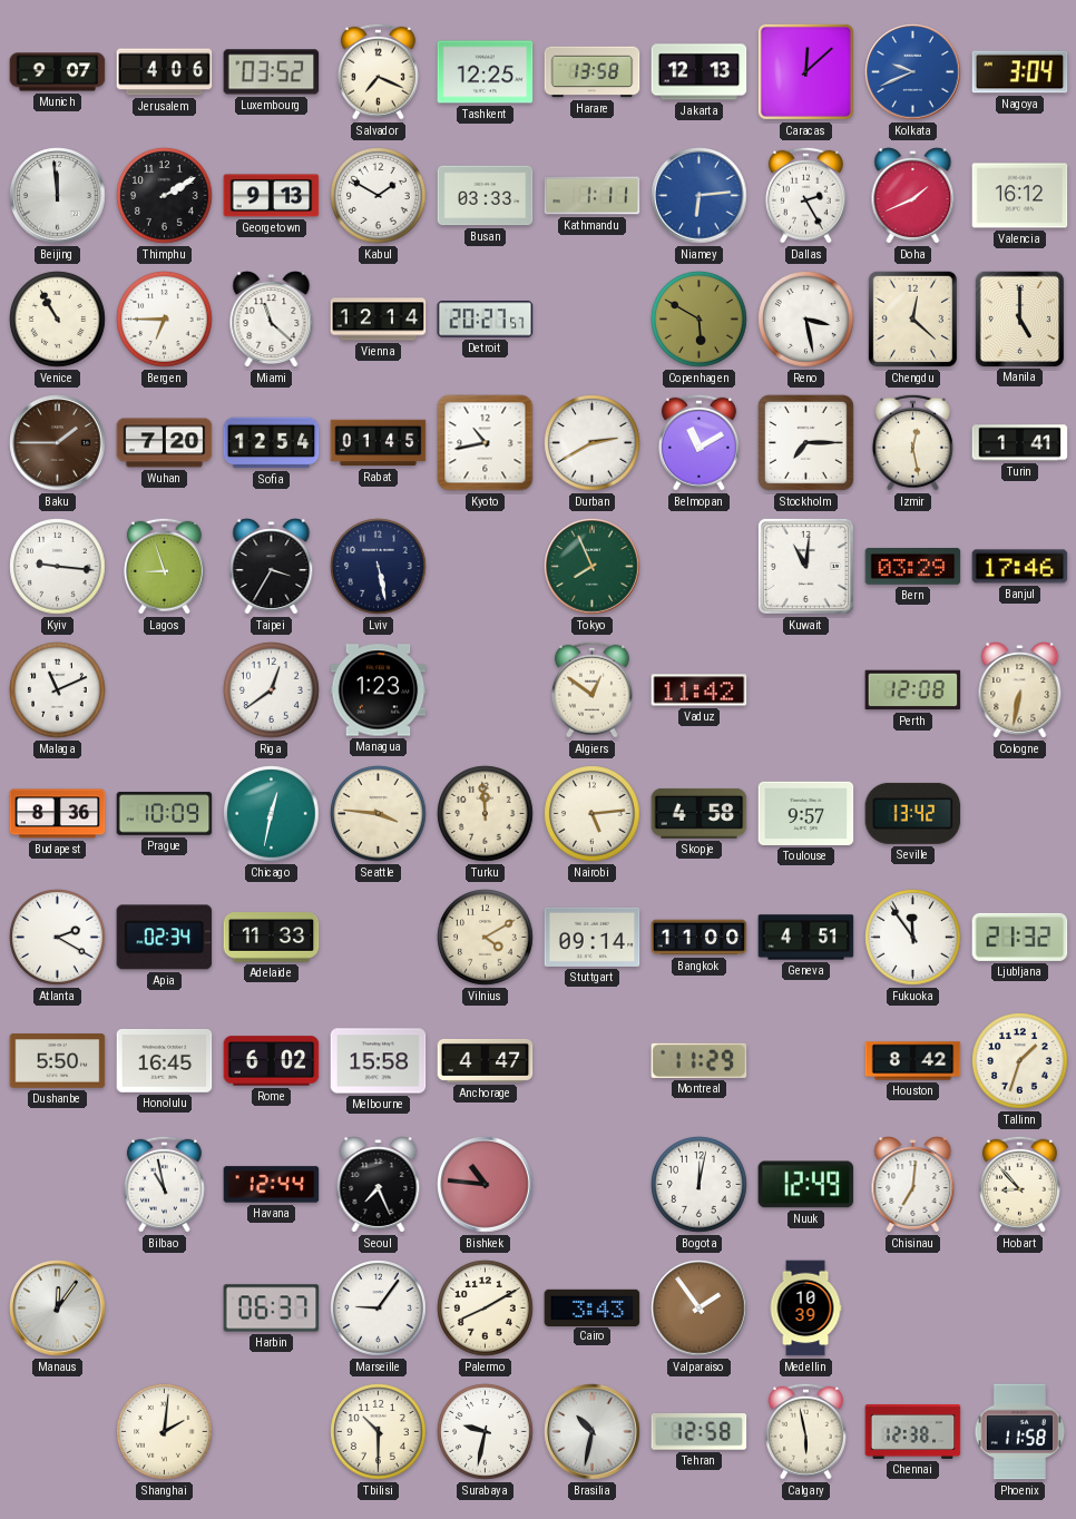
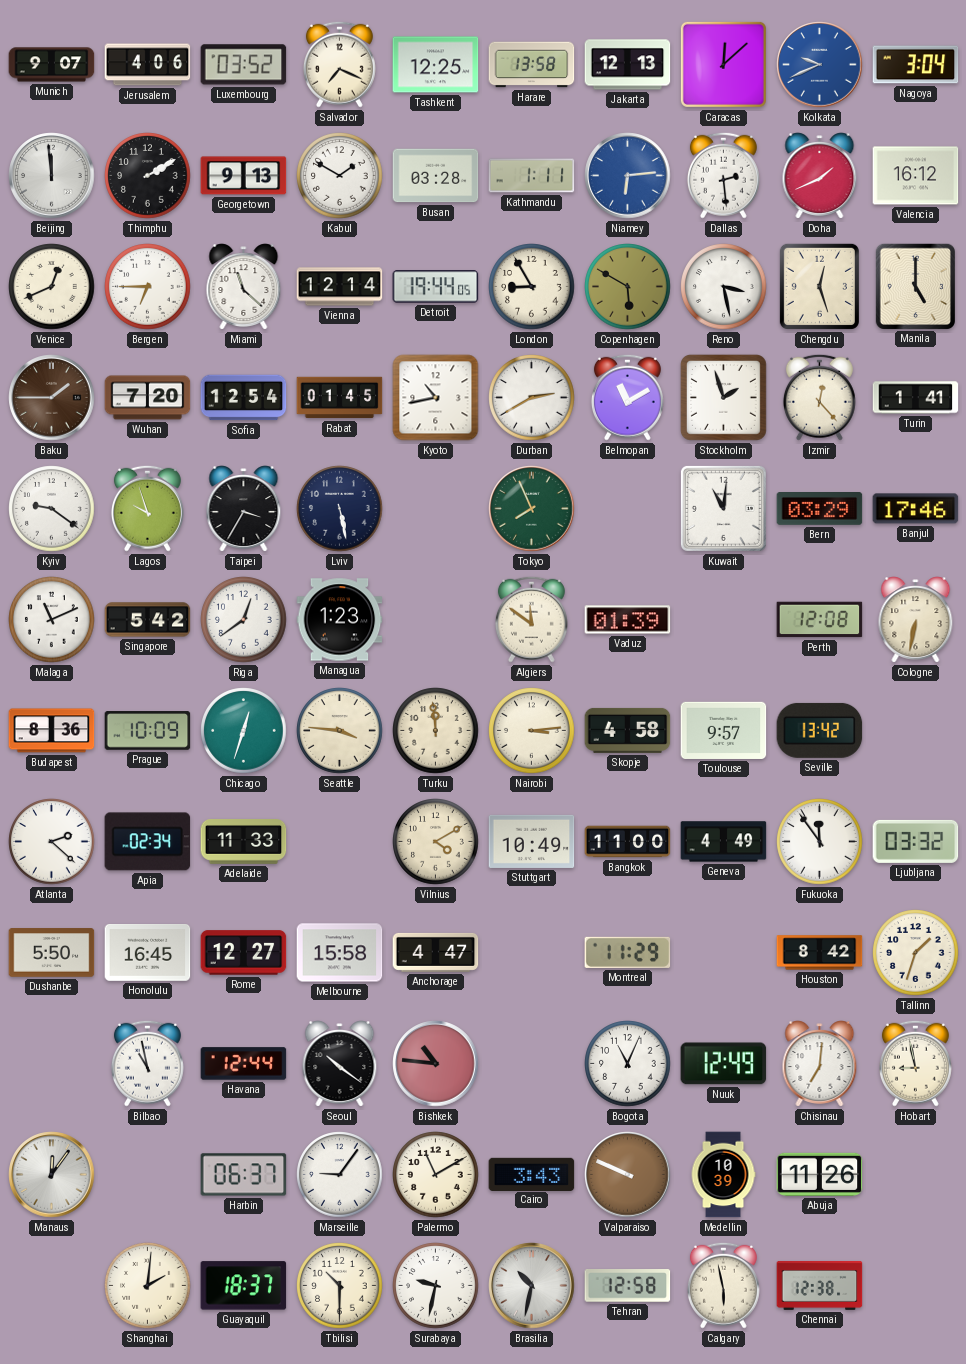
Busan: 03:33 -> 03:28
Dallas: 2:25 -> 2:29
Venice: 10:55 -> 12:41
Detroit: 20:27 -> 19:44
London: none -> 8:55
Chengdu: 12:22 -> 12:27
Stockholm: 7:15 -> 1:57
Izmir: 12:28 -> 12:23
Kyiv: 9:16 -> 9:21
Lagos: 8:57 -> 9:57
Singapore: none -> 5:42
Algiers: 12:51 -> 11:51
Vaduz: 11:42 -> 01:39
Chicago: 12:32 -> 12:33
Nairobi: 5:14 -> 3:14
Atlanta: 2:20 -> 2:22
Stuttgart: 09:14 -> 10:49
Geneva: 4:51 -> 4:49
Ljubljana: 21:32 -> 03:32
Rome: 6:02 -> 12:27
Seoul: 7:26 -> 10:21
Bogota: 12:02 -> 11:04
Hobart: 8:53 -> 8:58
Palermo: 8:10 -> 11:10
Valparaiso: 1:54 -> 9:49
Abuja: none -> 11:26
Guayaquil: none -> 18:37
Phoenix: 11:58 -> none
